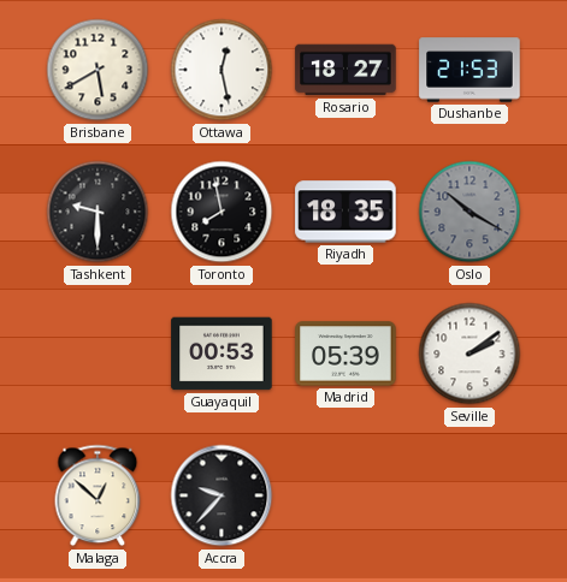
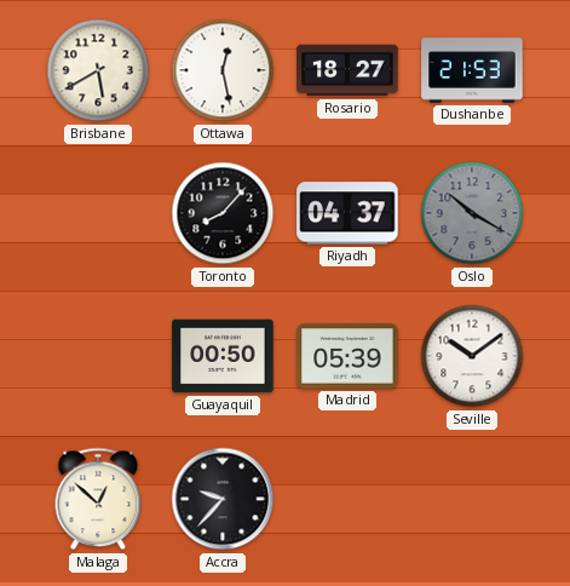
Tashkent: 9:30 -> none
Toronto: 7:58 -> 8:07
Riyadh: 18:35 -> 04:37
Guayaquil: 00:53 -> 00:50
Seville: 2:09 -> 10:09
